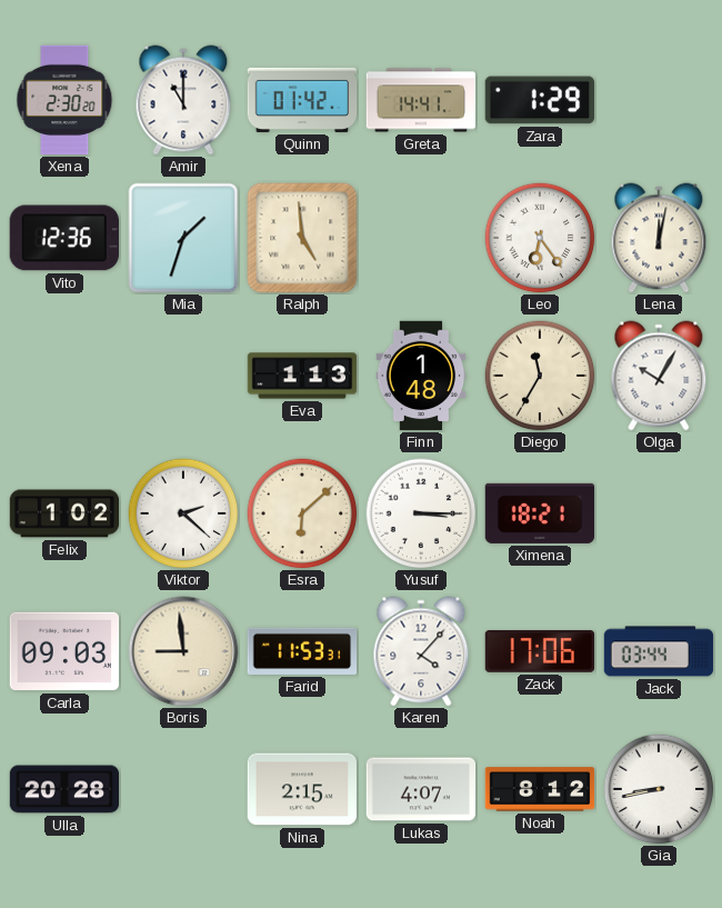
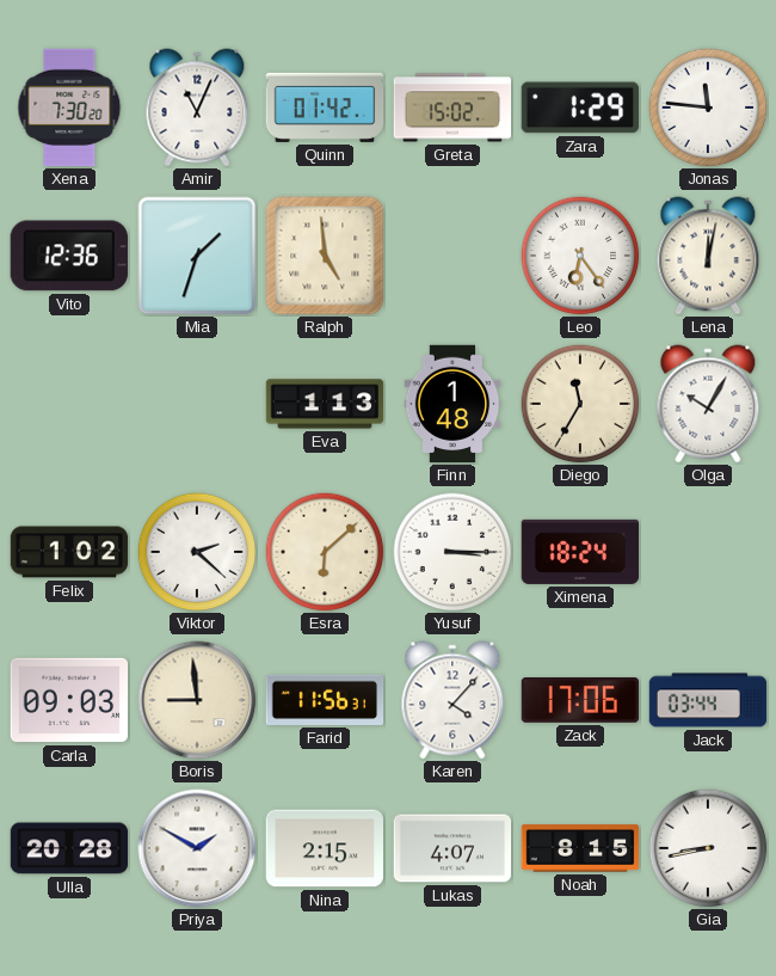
Xena: 2:30 -> 7:30
Amir: 11:00 -> 11:04
Greta: 14:41 -> 15:02
Jonas: none -> 11:46
Ximena: 18:21 -> 18:24
Farid: 11:53 -> 11:56
Priya: none -> 1:50
Noah: 8:12 -> 8:15
